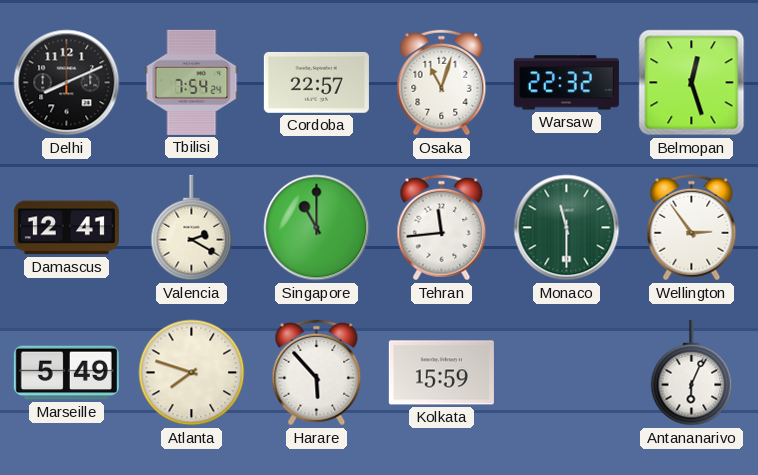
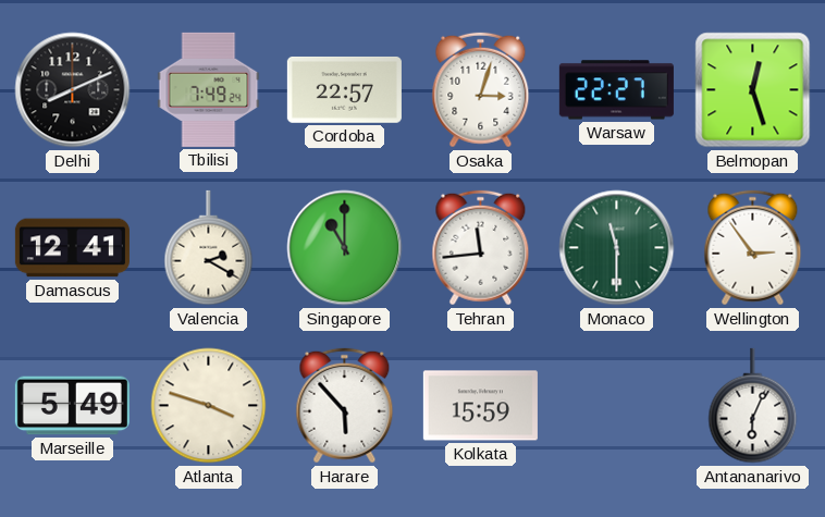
Tbilisi: 7:54 -> 7:49
Osaka: 11:03 -> 3:03
Warsaw: 22:32 -> 22:27
Atlanta: 7:48 -> 3:48
